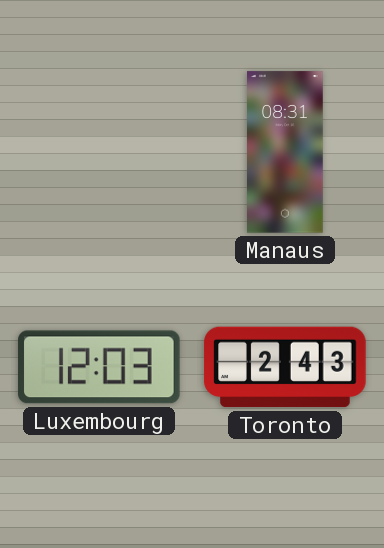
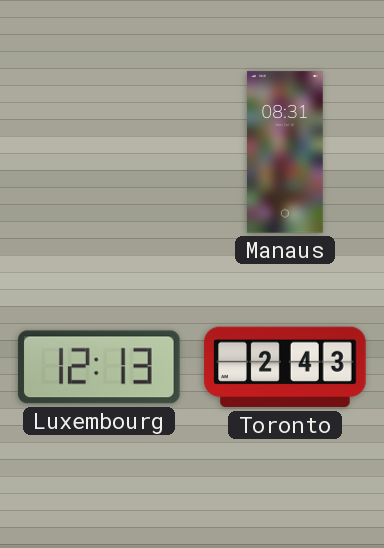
Luxembourg: 12:03 -> 12:13
